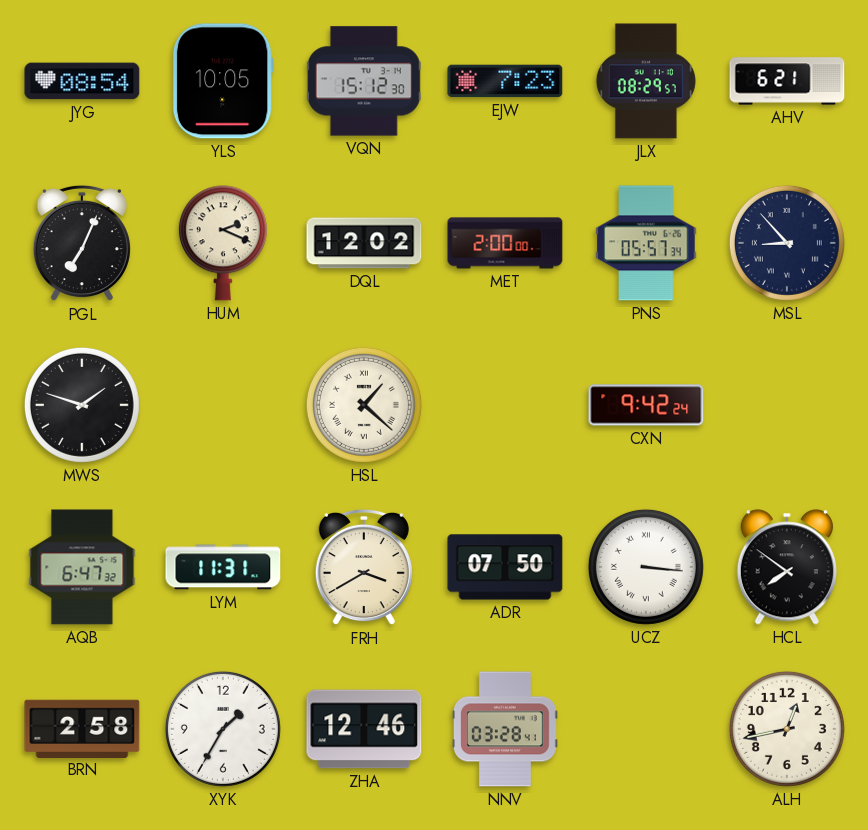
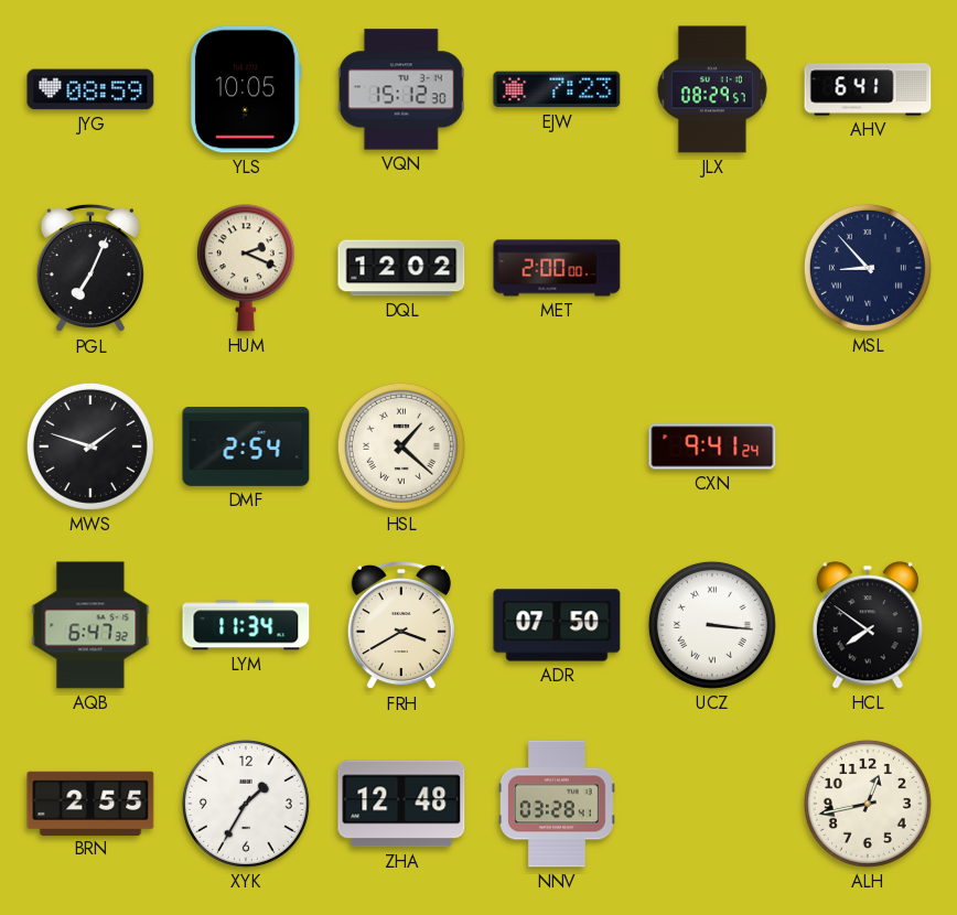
JYG: 08:54 -> 08:59
AHV: 6:21 -> 6:41
PNS: 05:57 -> none
DMF: none -> 2:54
CXN: 9:42 -> 9:41
LYM: 11:31 -> 11:34
BRN: 2:58 -> 2:55
ZHA: 12:46 -> 12:48
